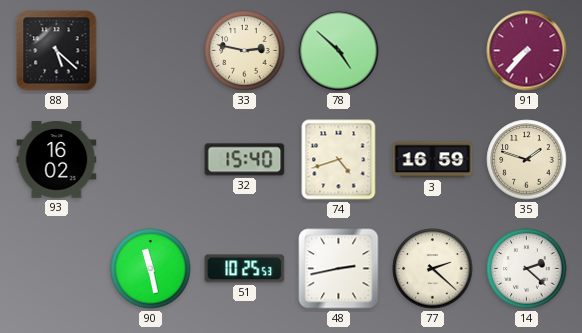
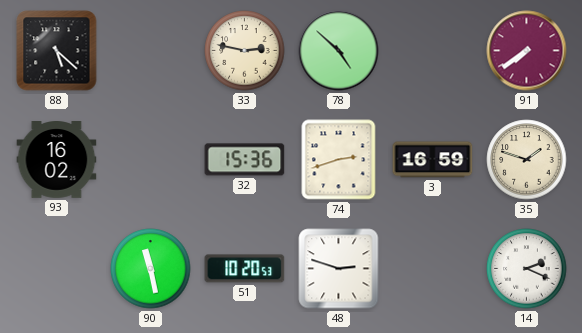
91: 7:37 -> 7:39
32: 15:40 -> 15:36
74: 4:42 -> 2:42
51: 10:25 -> 10:20
48: 2:43 -> 2:48
77: 2:22 -> none
14: 2:22 -> 2:19
